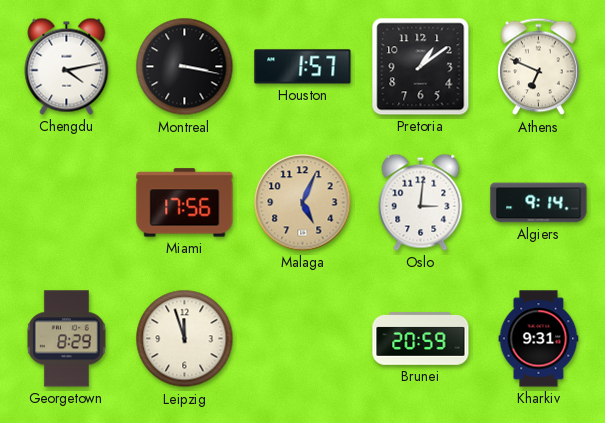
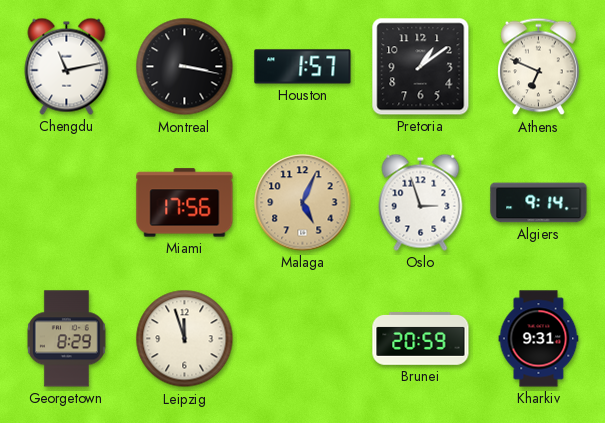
Chengdu: 4:13 -> 11:13
Oslo: 3:01 -> 2:57
